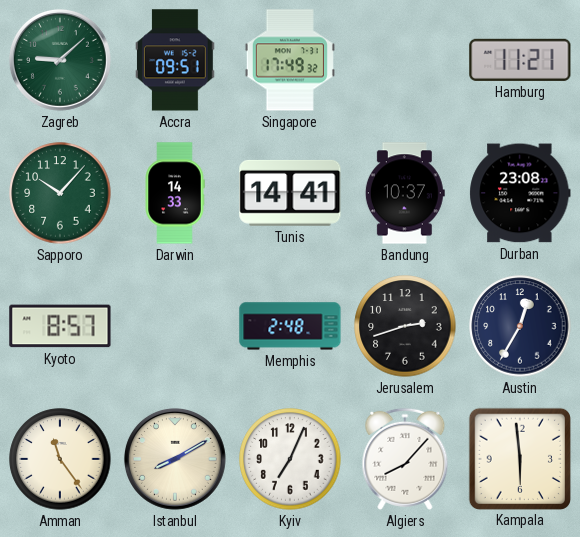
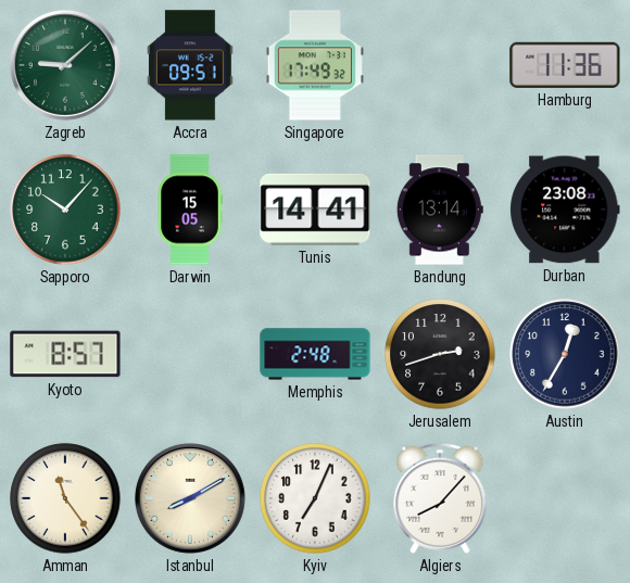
Hamburg: 11:21 -> 11:36
Darwin: 14:33 -> 15:05
Bandung: 10:37 -> 13:14
Kampala: 5:59 -> none
